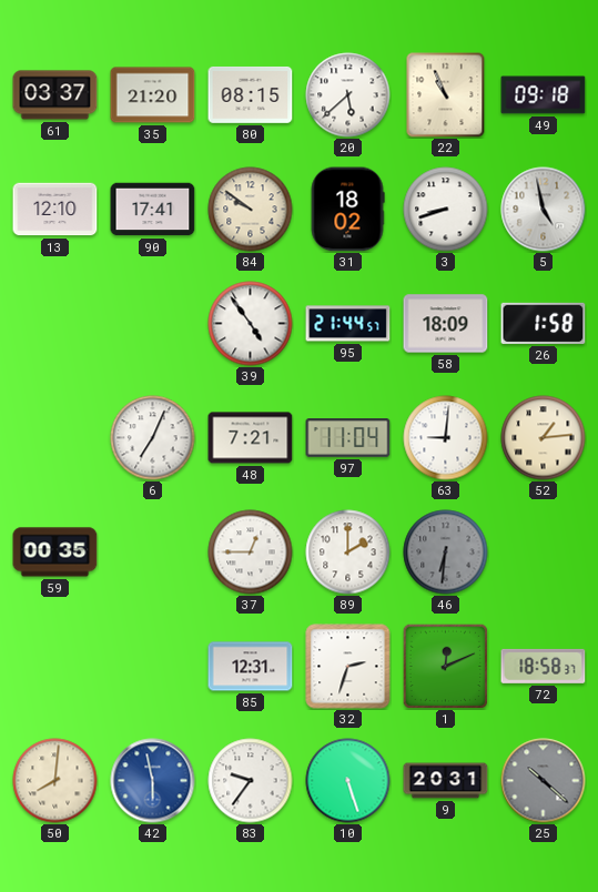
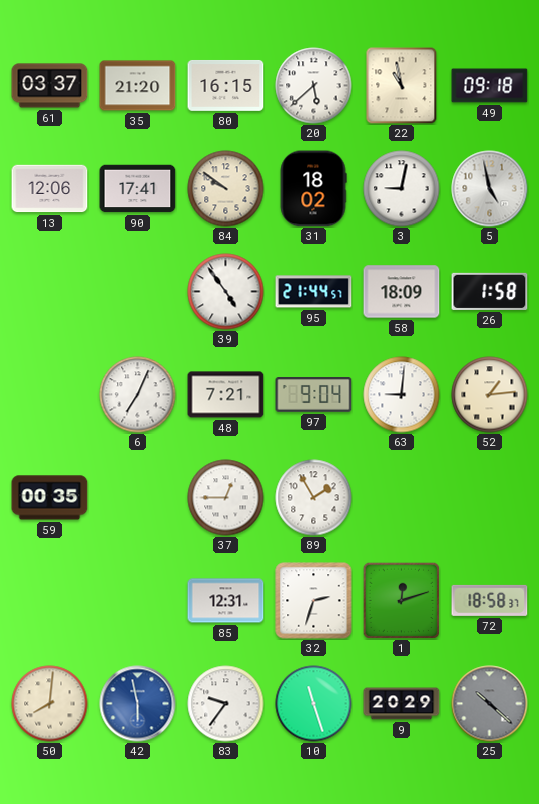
80: 08:15 -> 16:15
22: 10:56 -> 10:58
13: 12:10 -> 12:06
3: 8:42 -> 9:02
97: 11:04 -> 9:04
89: 2:00 -> 1:55
46: 6:31 -> none
1: 12:11 -> 12:12
10: 5:27 -> 11:27
9: 20:31 -> 20:29
